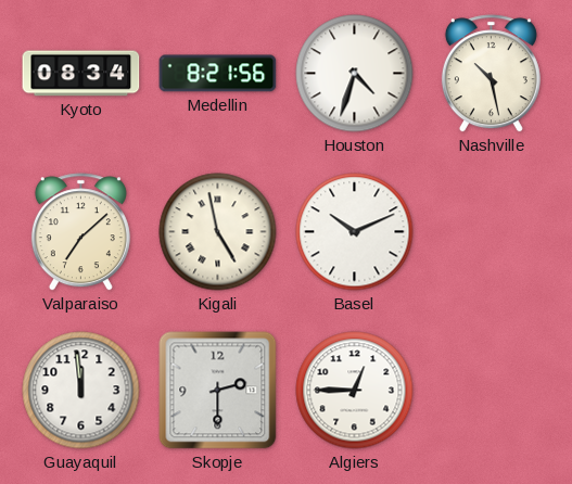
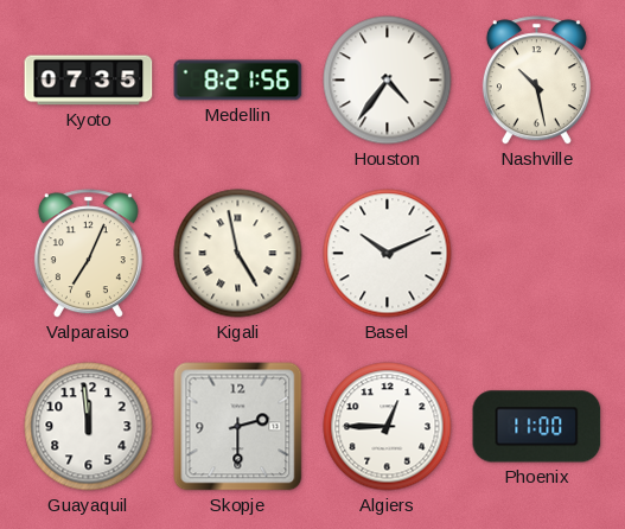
Kyoto: 08:34 -> 07:35
Houston: 4:33 -> 4:36
Valparaiso: 7:08 -> 7:04
Phoenix: none -> 11:00
